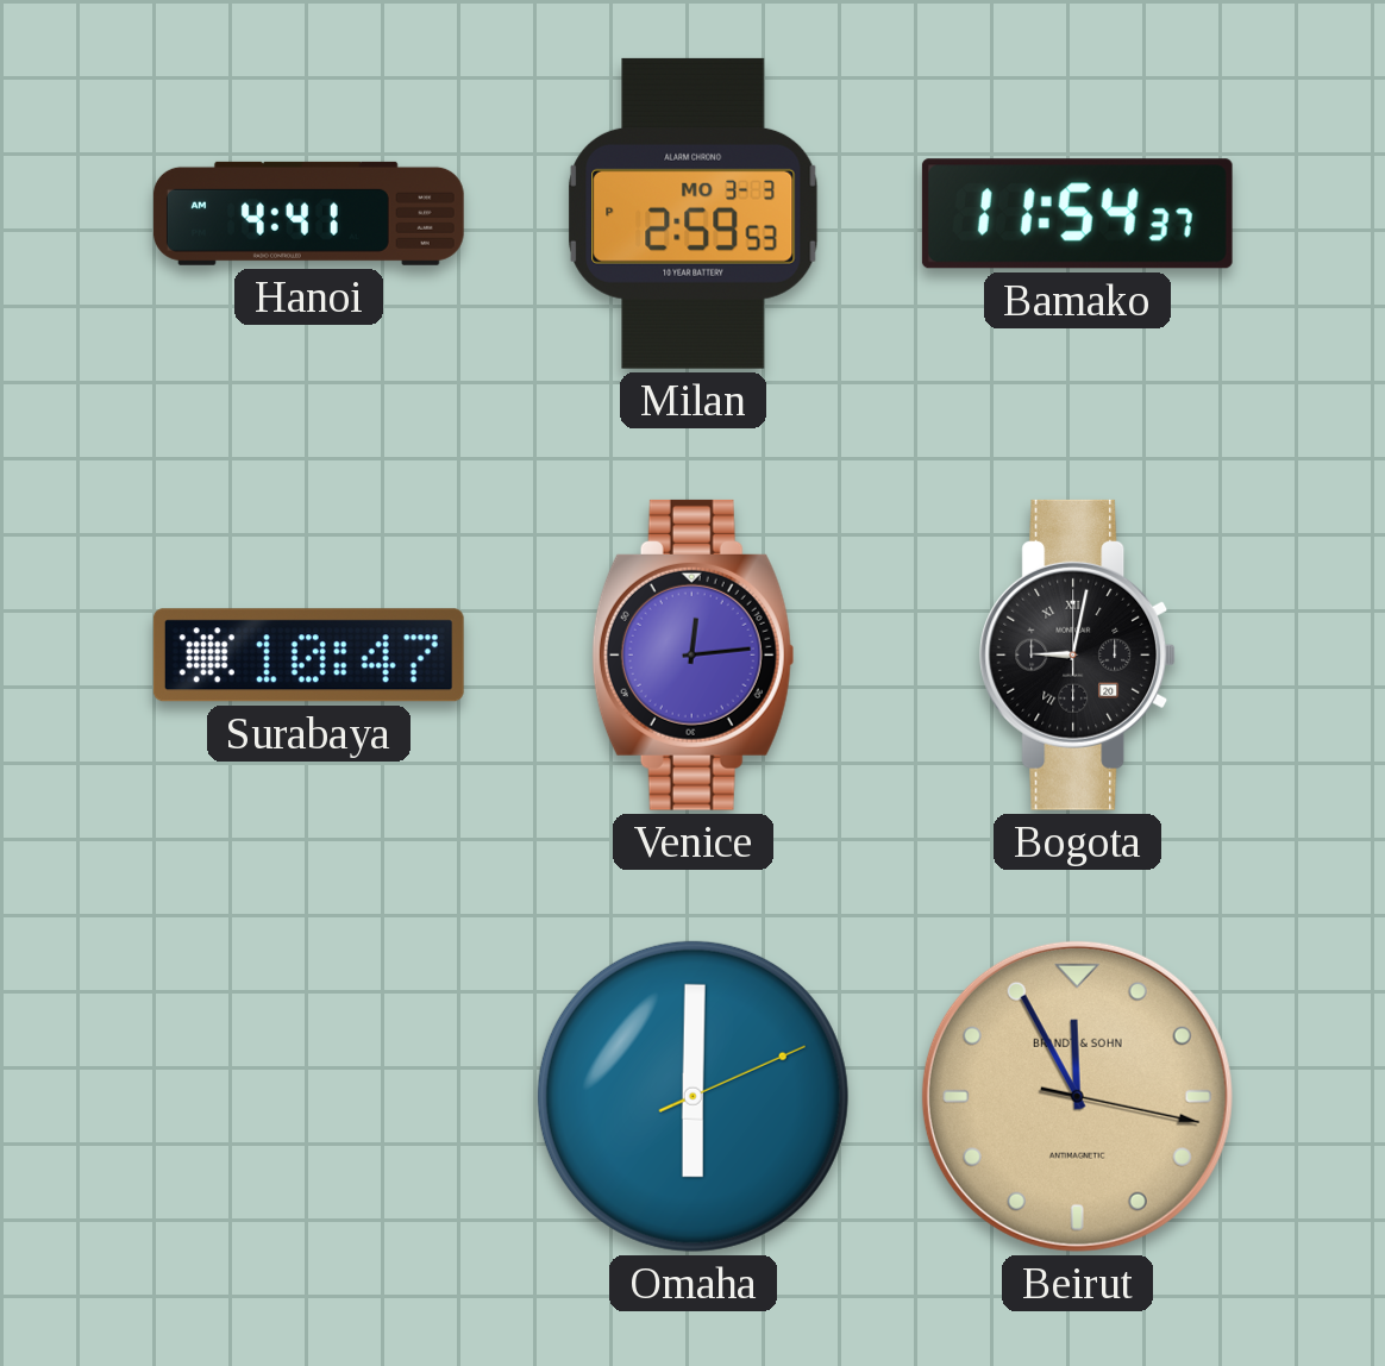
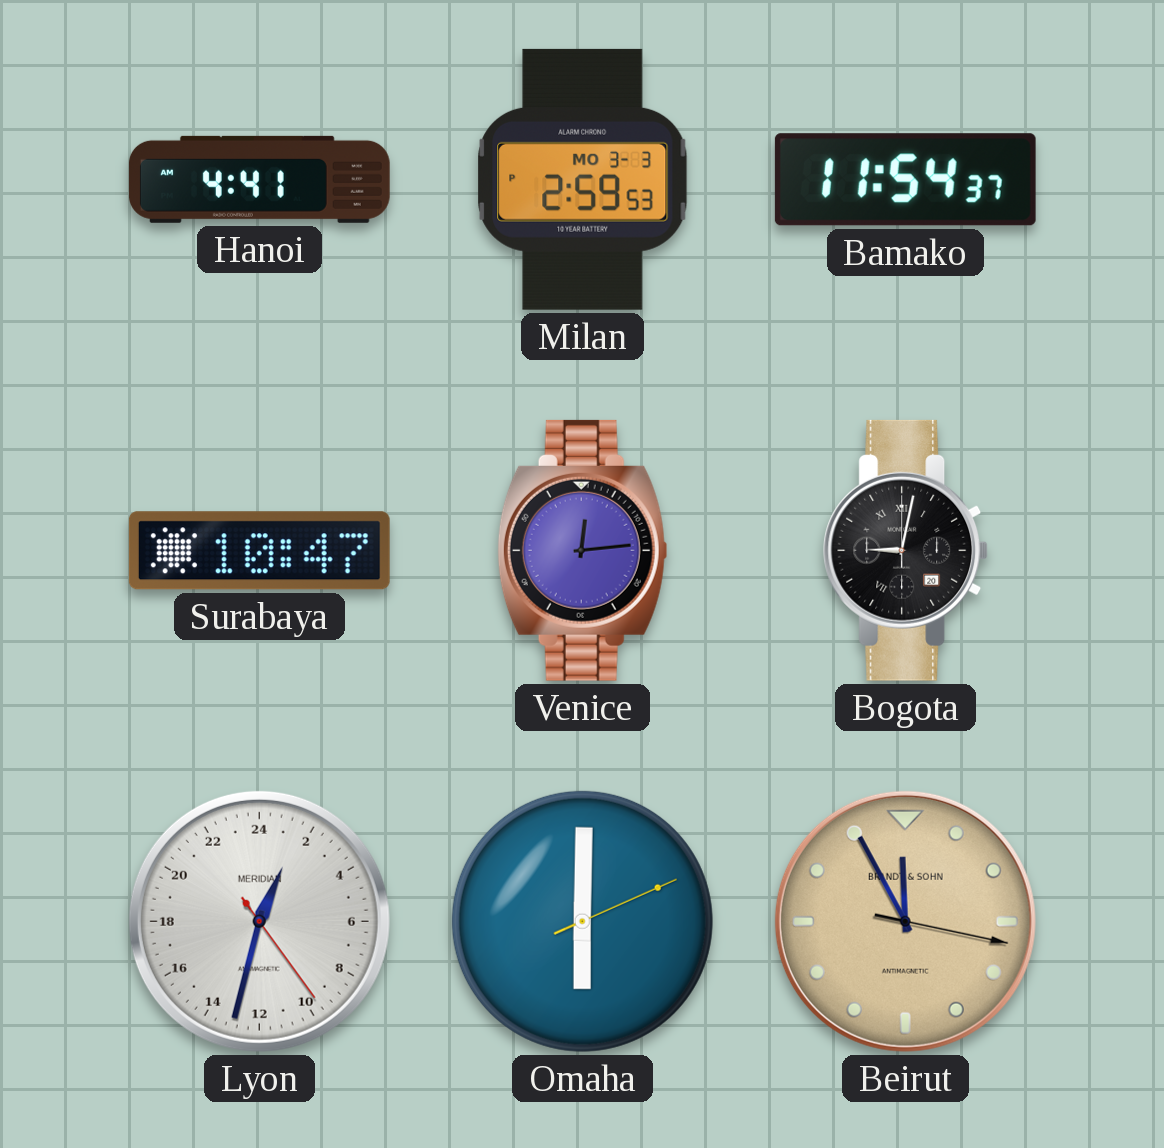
Lyon: none -> 1:32
